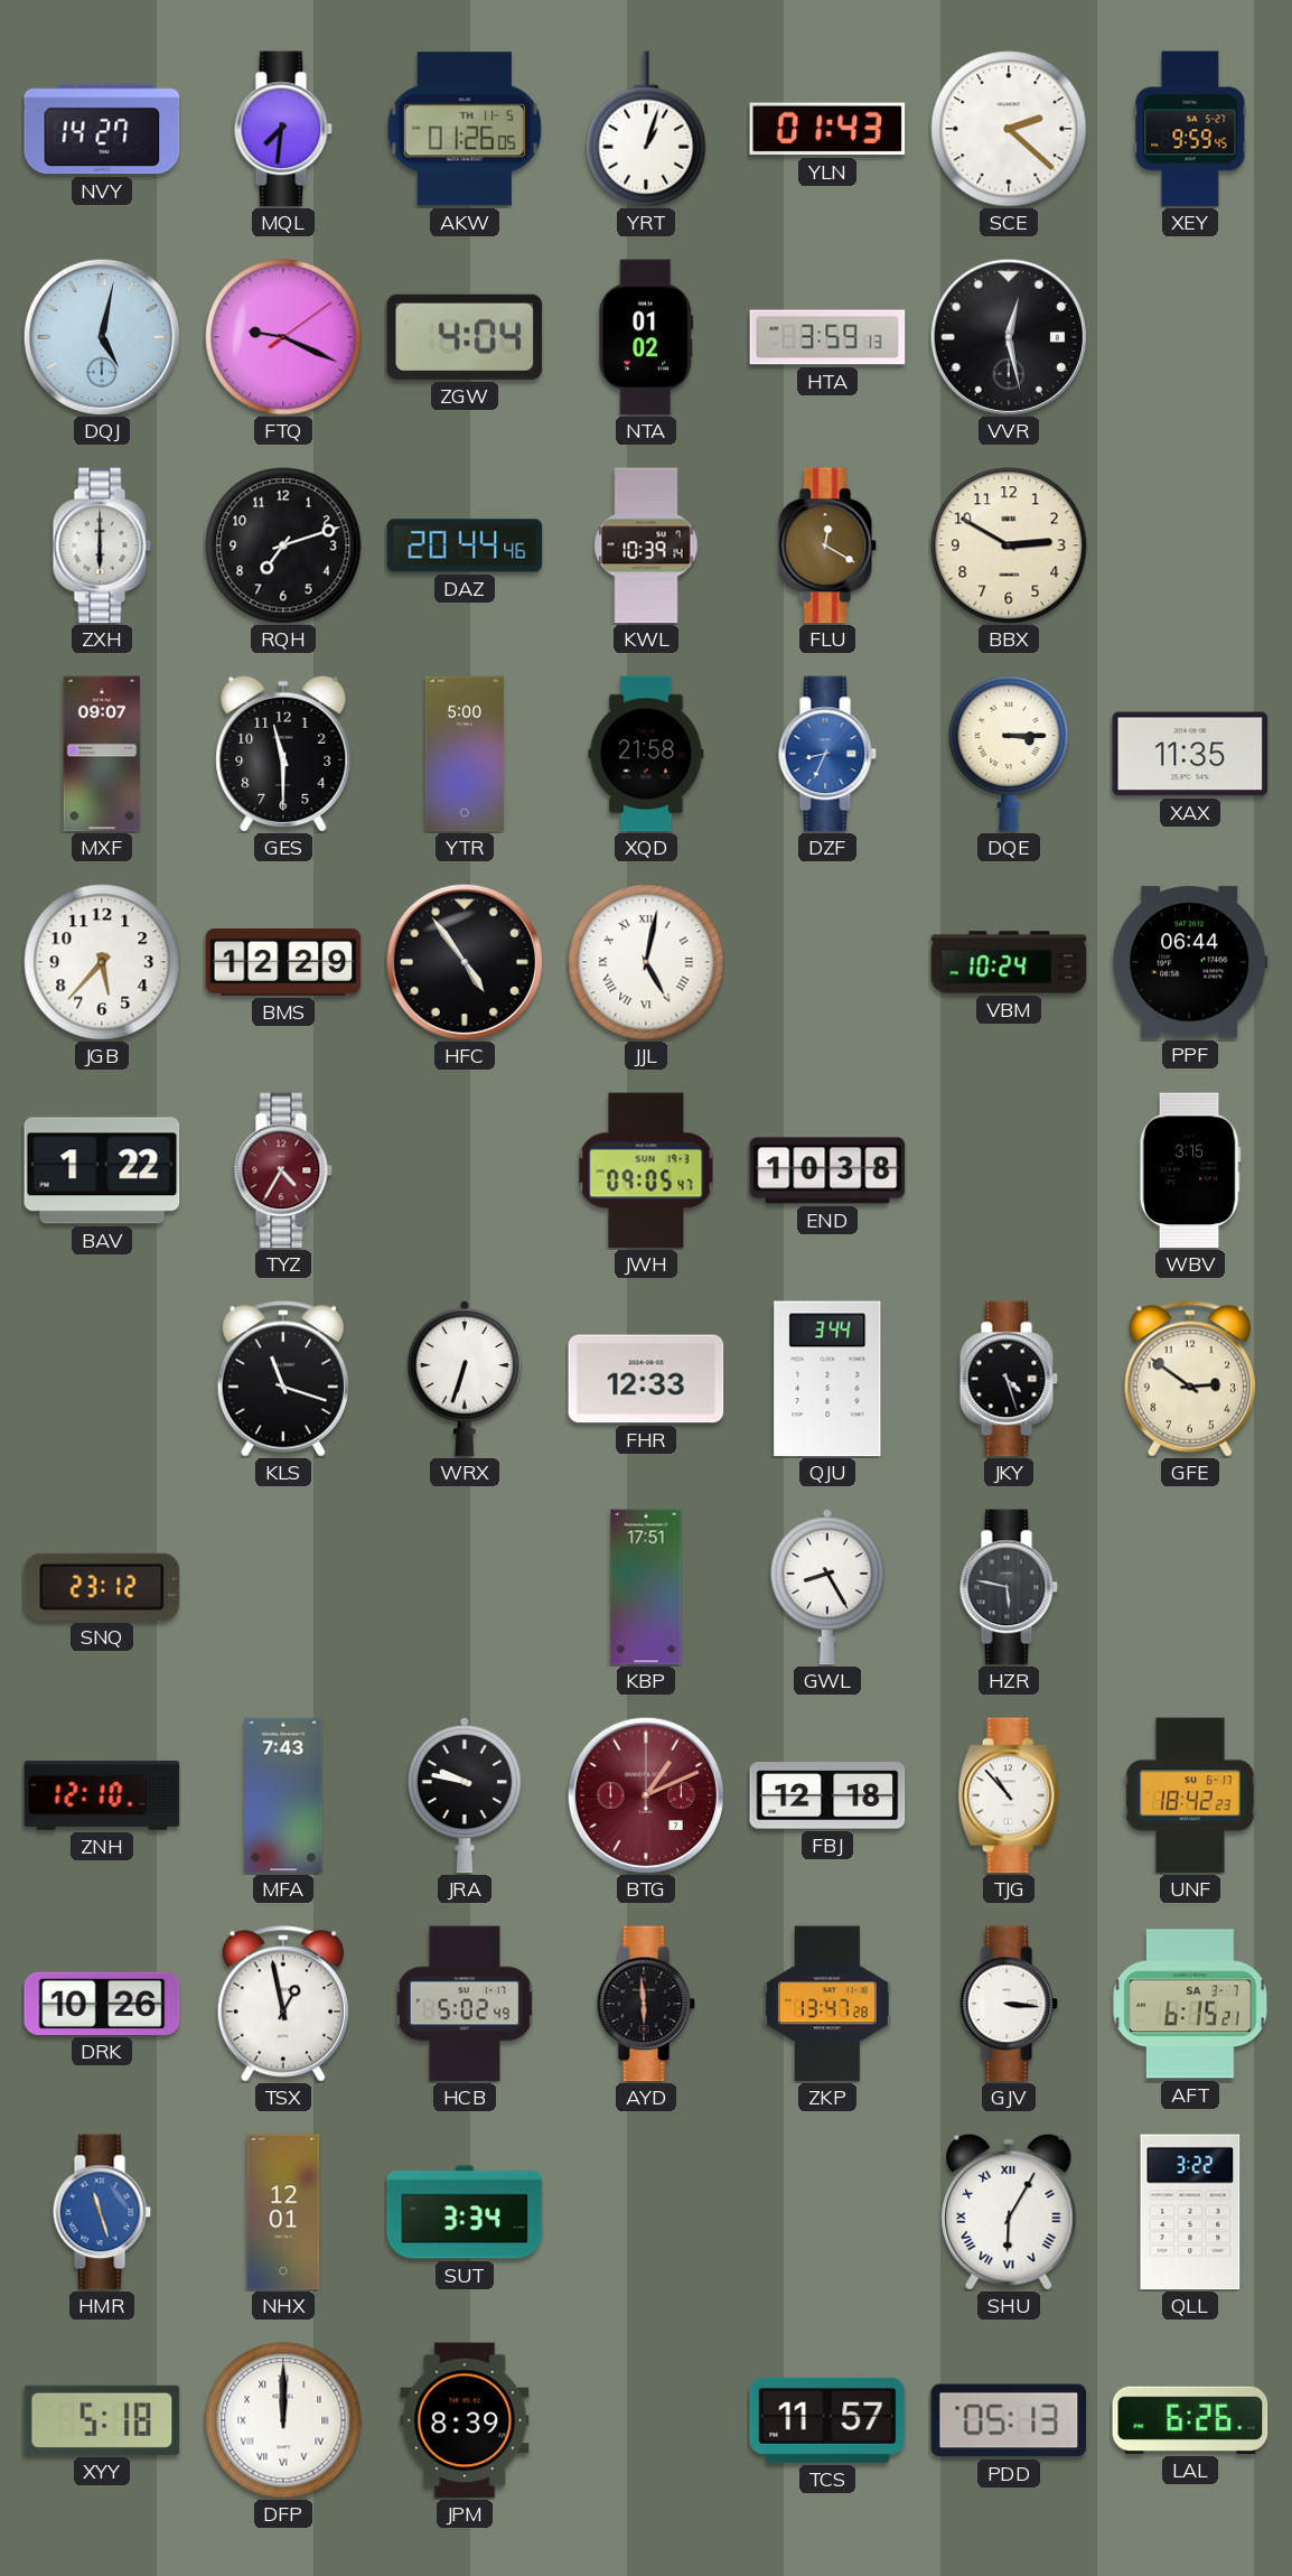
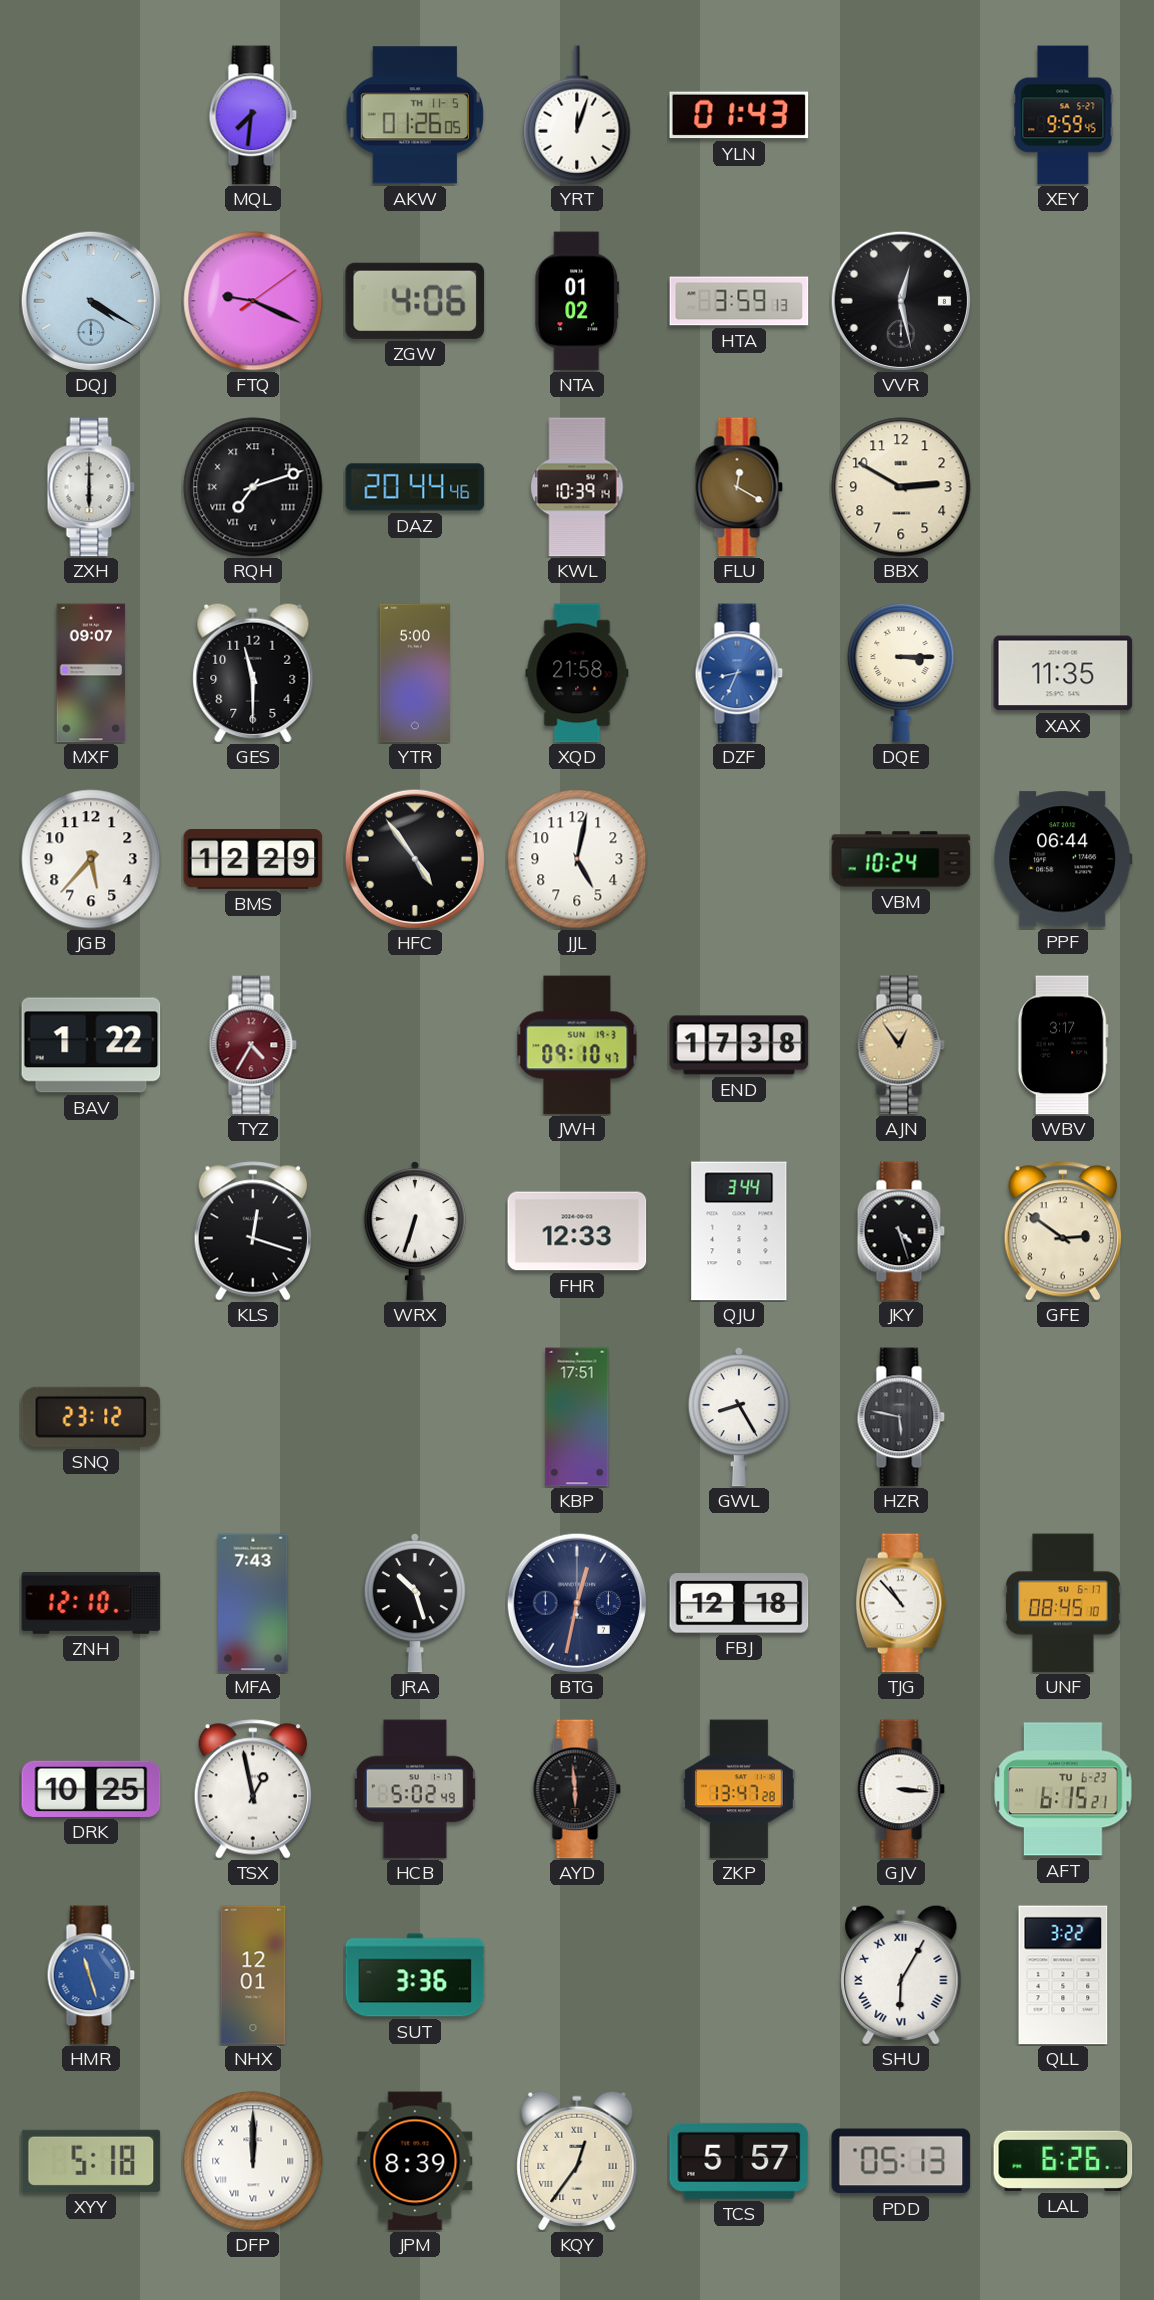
NVY: 14:27 -> none
YRT: 1:03 -> 12:03
SCE: 2:22 -> none
DQJ: 5:02 -> 4:20
ZGW: 4:04 -> 4:06
RQH numerals: Arabic -> Roman
JJL numerals: Roman -> Arabic
JWH: 09:05 -> 09:10
END: 10:38 -> 17:38
AJN: none -> 12:54
WBV: 3:15 -> 3:17
KLS: 11:18 -> 12:18
JRA: 9:47 -> 10:27
BTG: 1:11 -> 12:32
BTG dial: burgundy -> navy
UNF: 18:42 -> 08:45
DRK: 10:26 -> 10:25
AFT date: SA 3-7 -> TU 6-23
SUT: 3:34 -> 3:36
KQY: none -> 12:36
TCS: 11:57 -> 5:57
